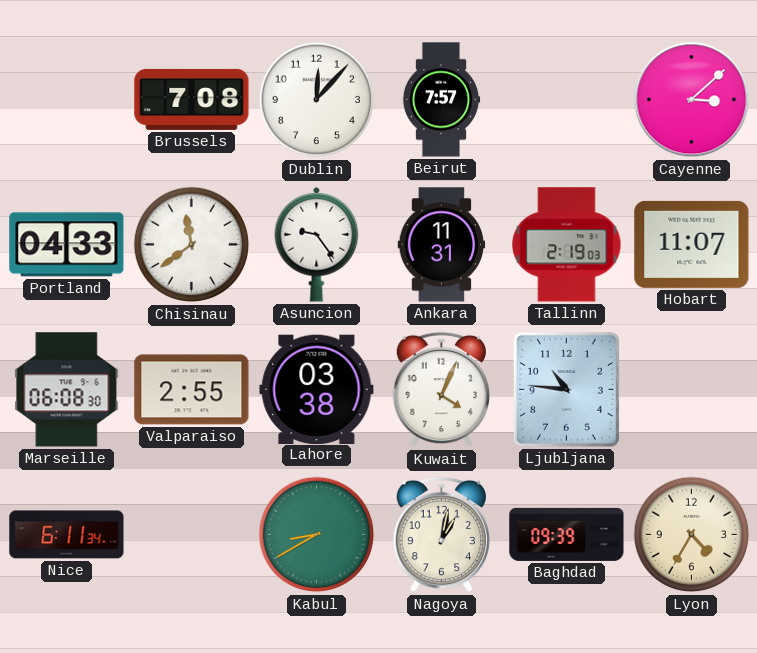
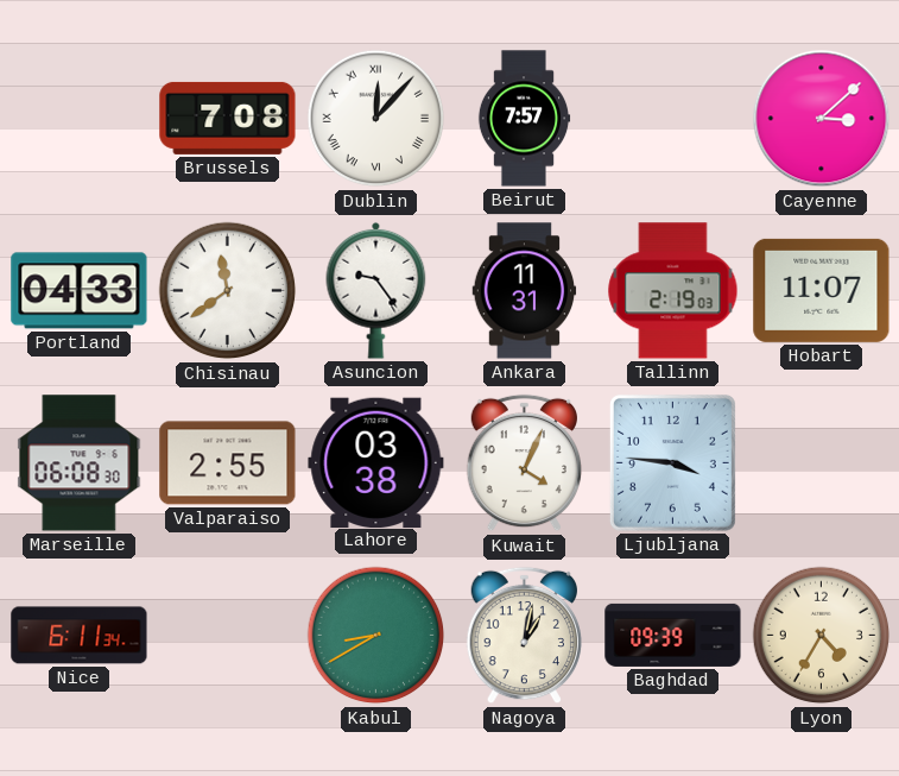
Dublin numerals: Arabic -> Roman
Ljubljana: 10:46 -> 3:46
